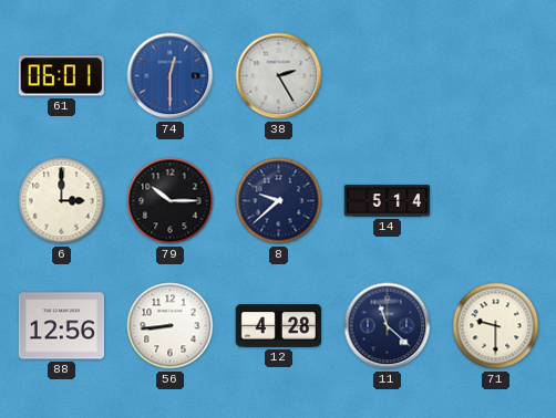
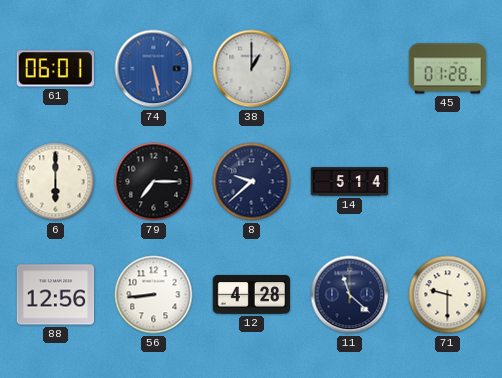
74: 12:30 -> 5:28
38: 2:25 -> 1:00
45: none -> 01:28
6: 3:00 -> 6:00
79: 10:15 -> 7:15
